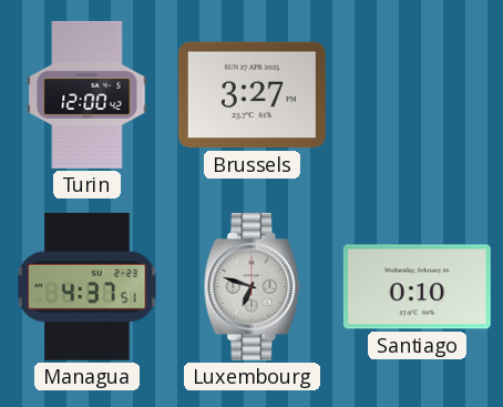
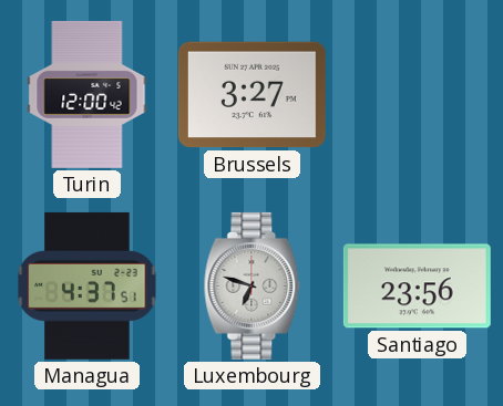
Santiago: 0:10 -> 23:56
